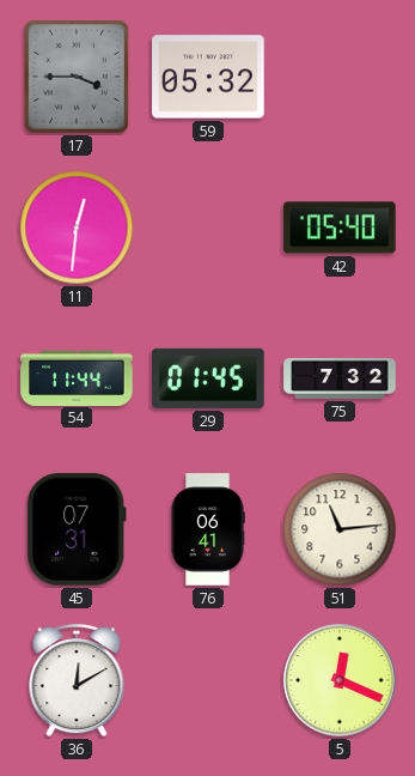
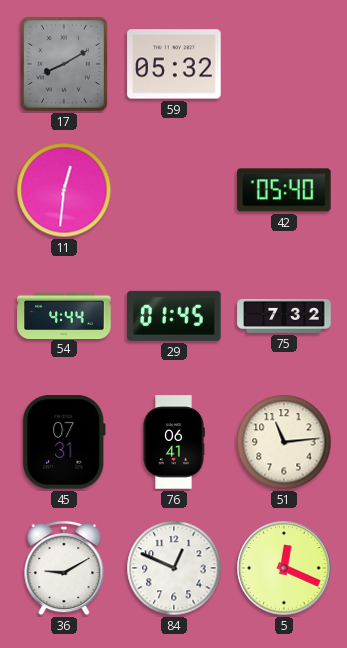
17: 3:45 -> 8:10
54: 11:44 -> 4:44
36: 12:10 -> 9:10
84: none -> 12:49
